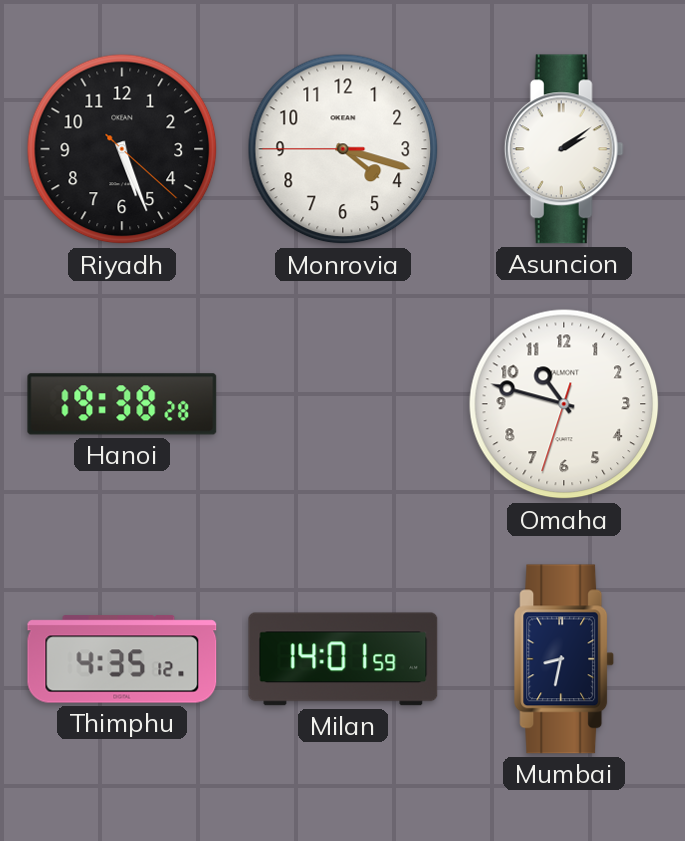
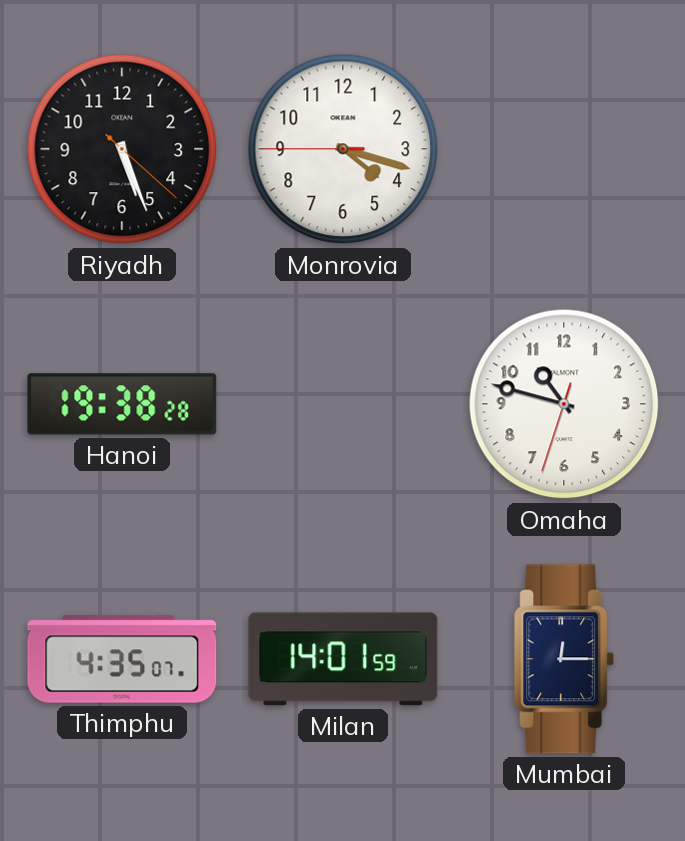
Asuncion: 2:09 -> none
Thimphu: 4:35:12 -> 4:35:07
Mumbai: 8:32 -> 12:15
